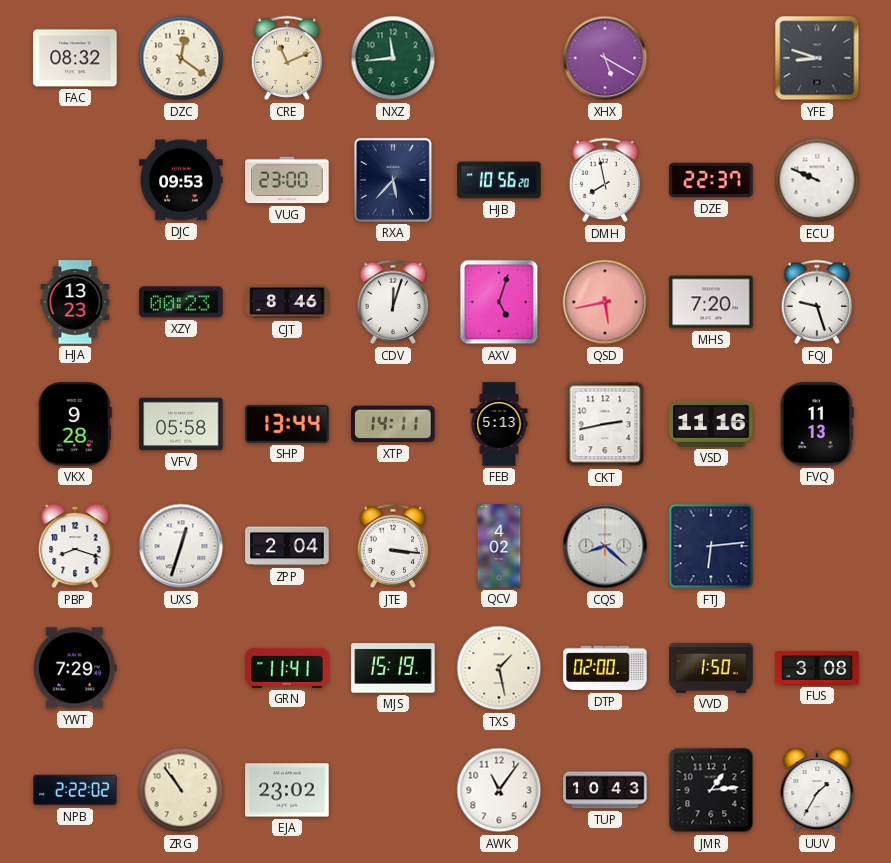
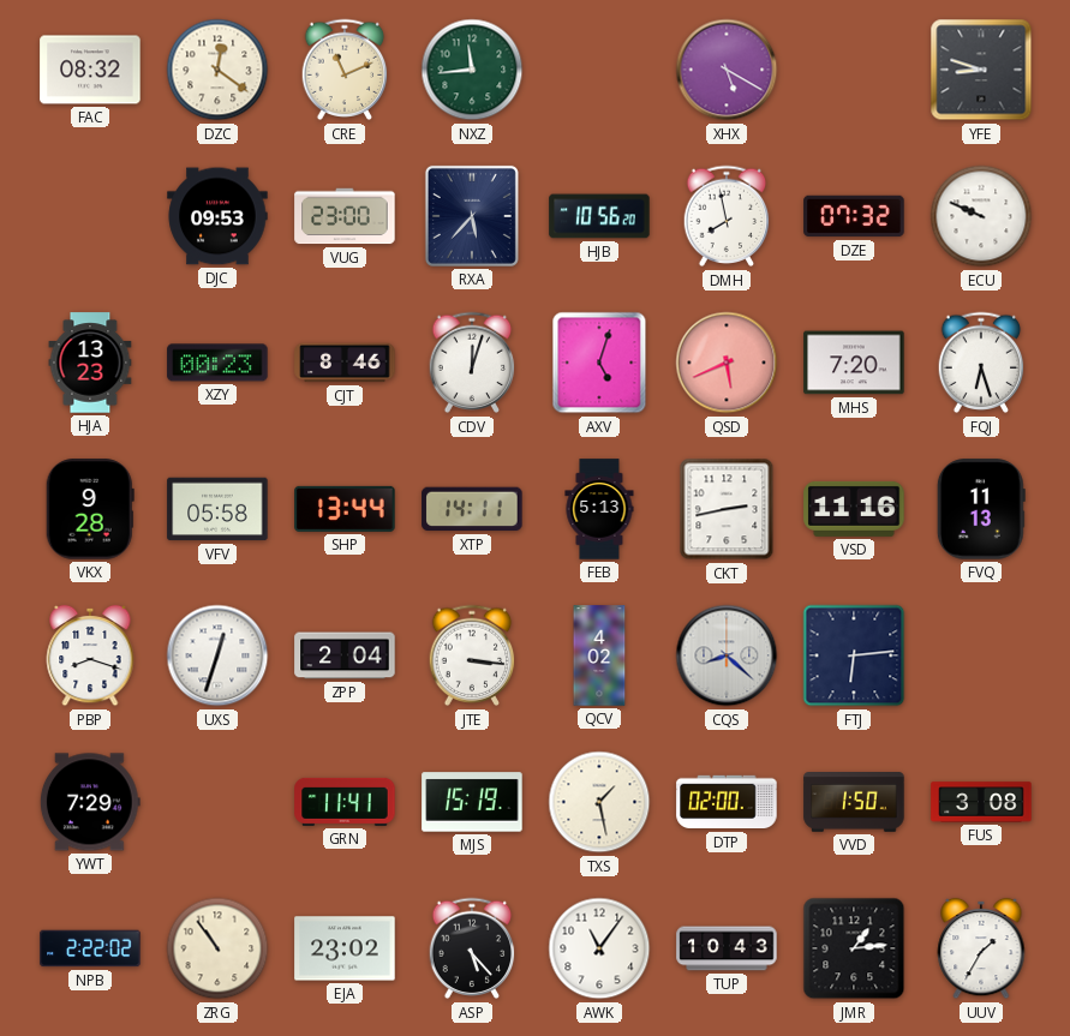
DZE: 22:37 -> 07:32
QSD: 5:43 -> 5:41
FQJ: 9:27 -> 6:27
ASP: none -> 5:23
